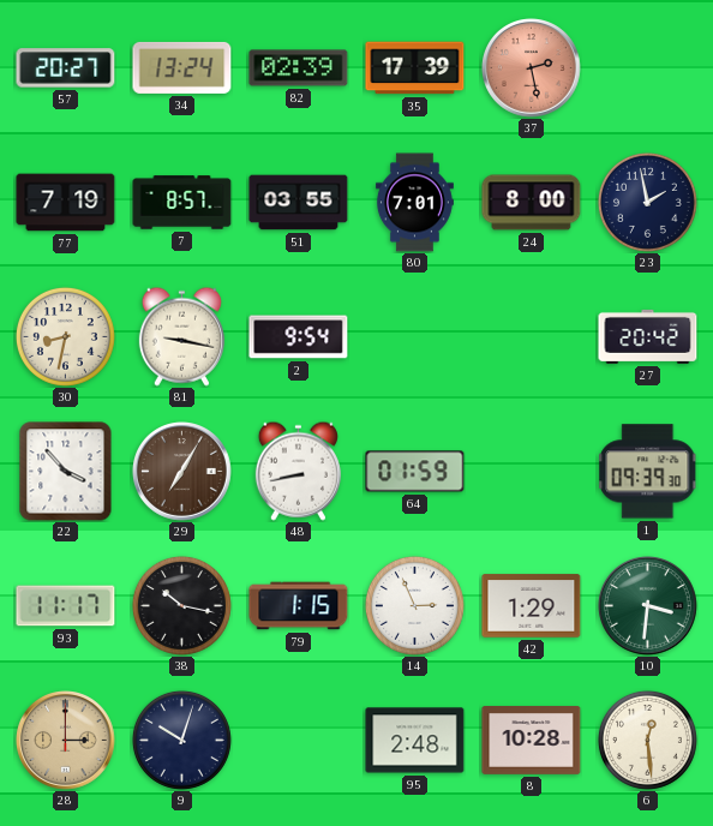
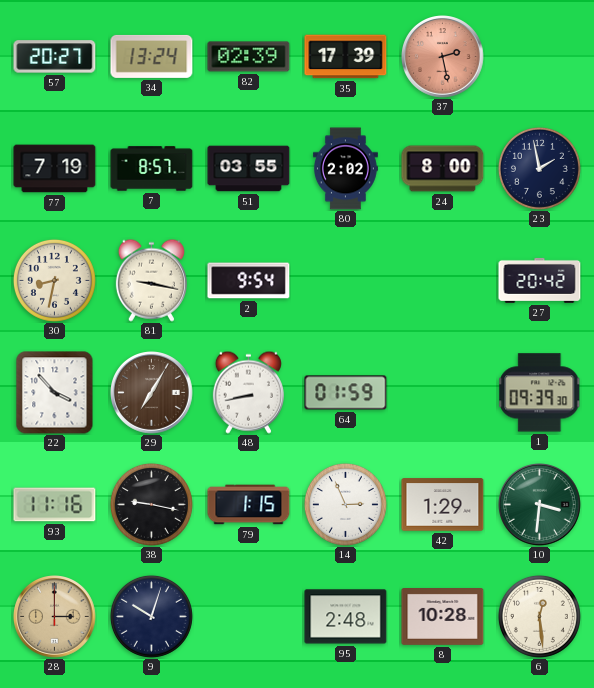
80: 7:01 -> 2:02
93: 11:17 -> 11:16
38: 10:17 -> 9:17
